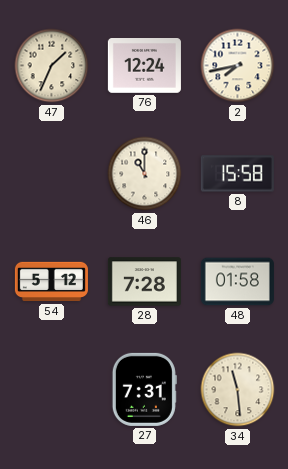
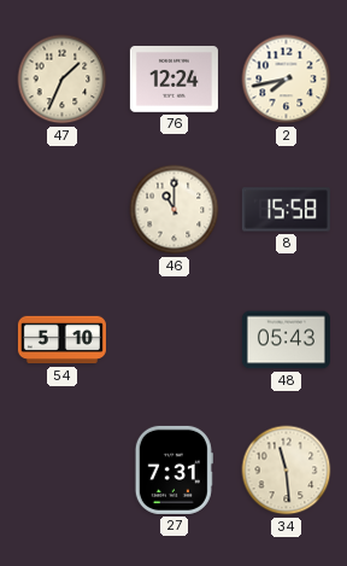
54: 5:12 -> 5:10
28: 7:28 -> none
48: 01:58 -> 05:43
